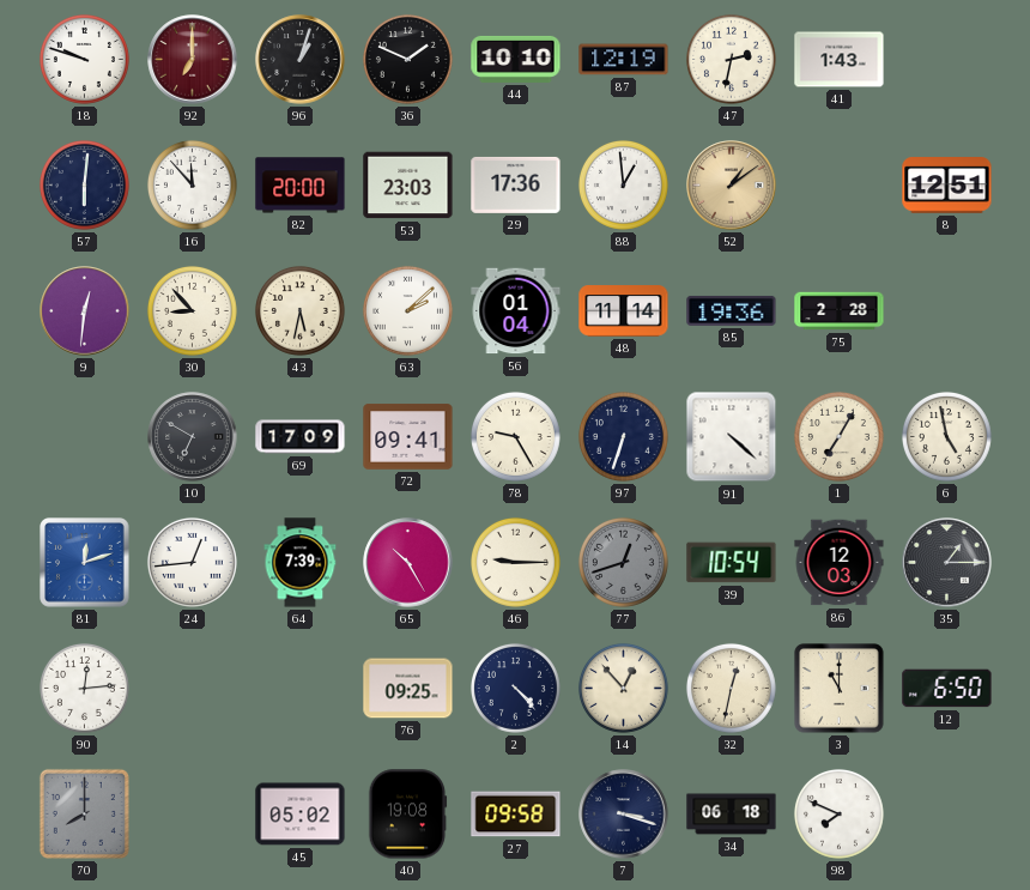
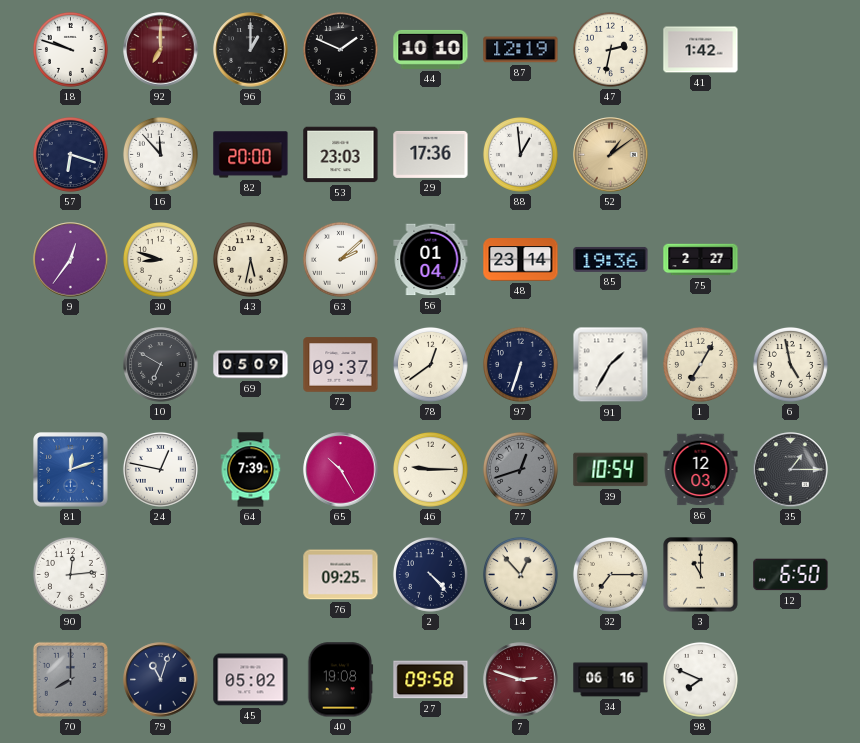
96: 1:03 -> 1:00
41: 1:43 -> 1:42
57: 6:01 -> 6:18
8: 12:51 -> none
9: 12:31 -> 12:36
30: 8:53 -> 8:48
48: 11:14 -> 23:14
75: 2:28 -> 2:27
69: 17:09 -> 05:09
72: 09:41 -> 09:37
78: 9:25 -> 12:39
91: 4:22 -> 1:35
24: 12:44 -> 12:47
32: 12:32 -> 7:15
79: none -> 11:03
7: 3:18 -> 2:48
7 dial: navy -> burgundy
34: 06:18 -> 06:16
